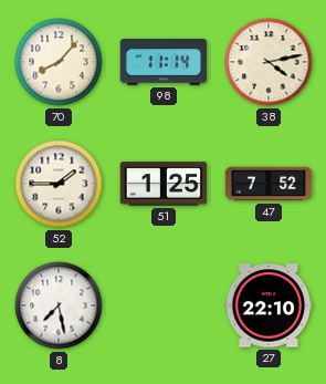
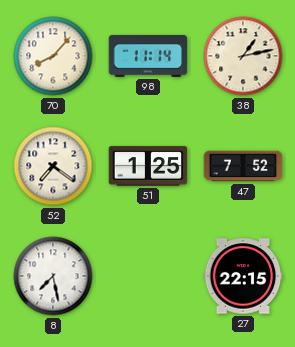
38: 4:13 -> 1:13
52: 1:45 -> 7:21
27: 22:10 -> 22:15
